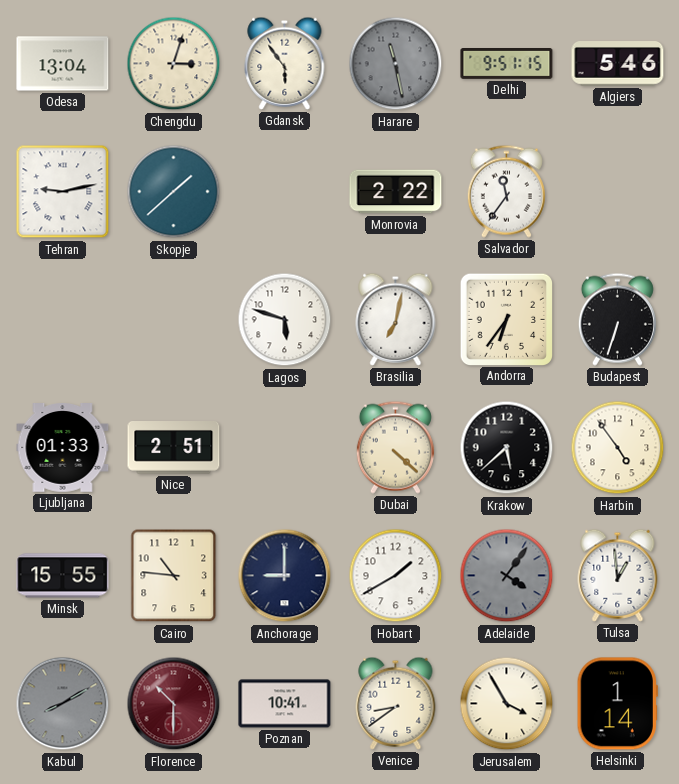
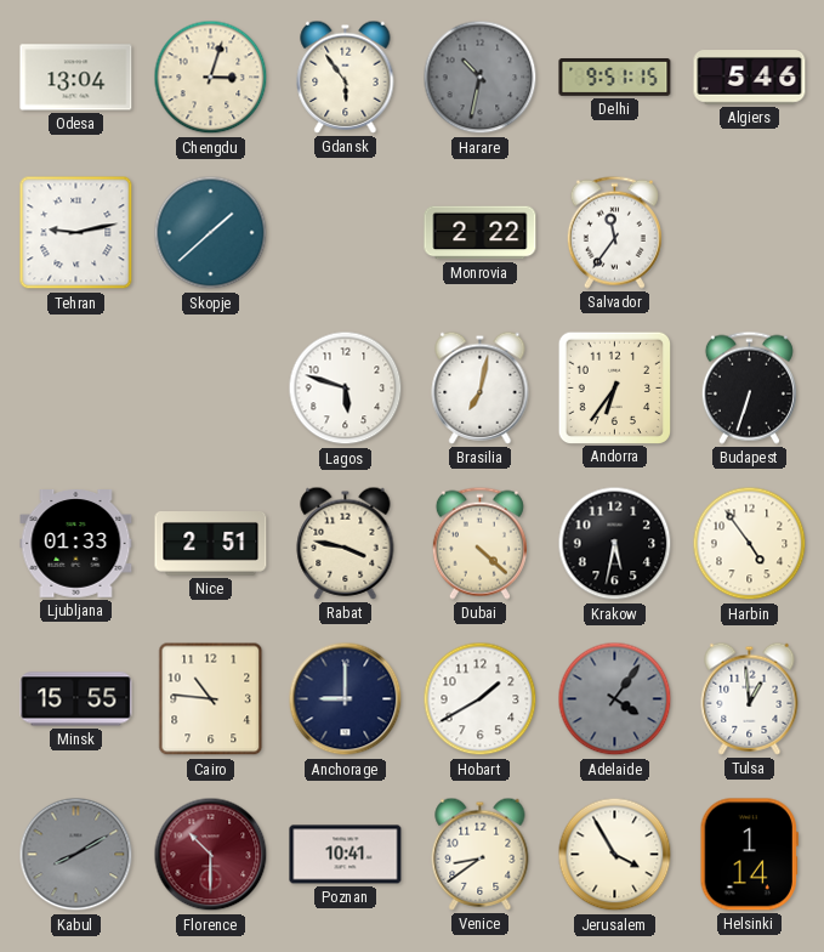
Harare: 11:28 -> 10:32
Rabat: none -> 3:47
Krakow: 5:38 -> 5:32
